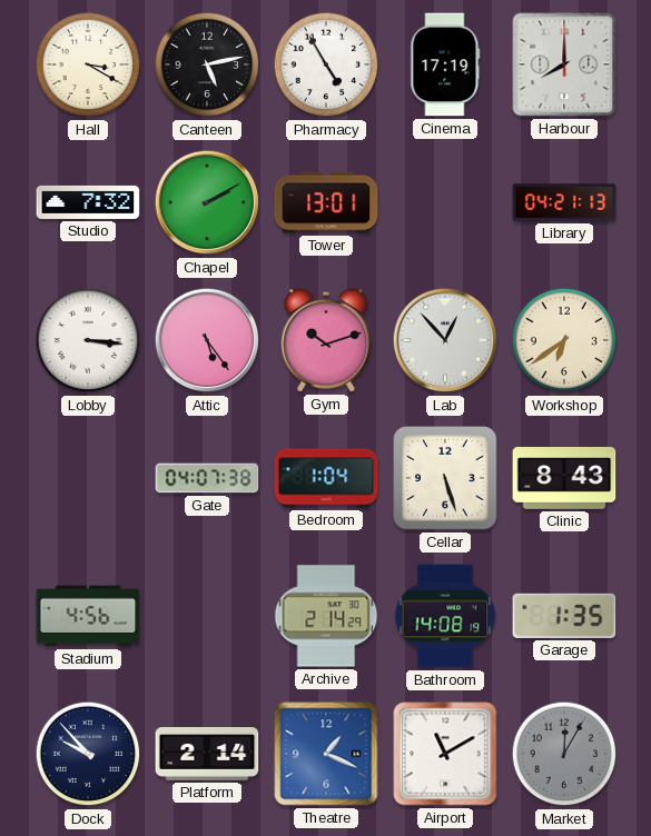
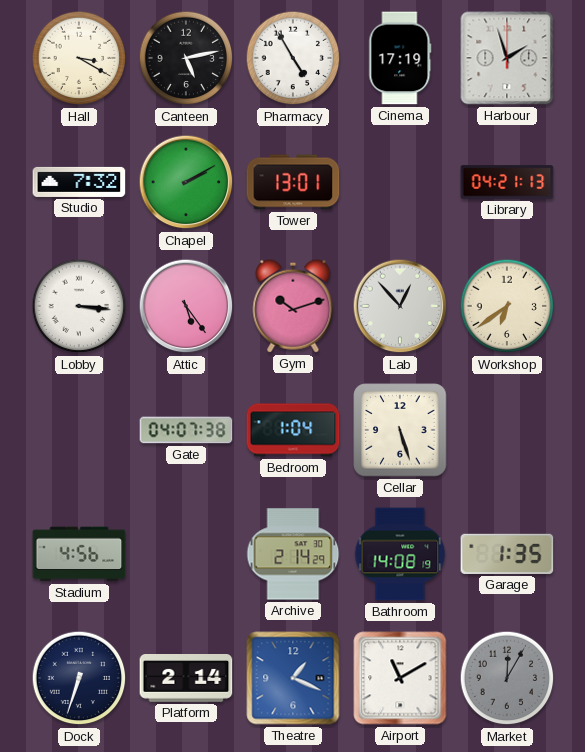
Harbour: 8:00 -> 1:57
Clinic: 8:43 -> none
Dock: 9:53 -> 6:33
